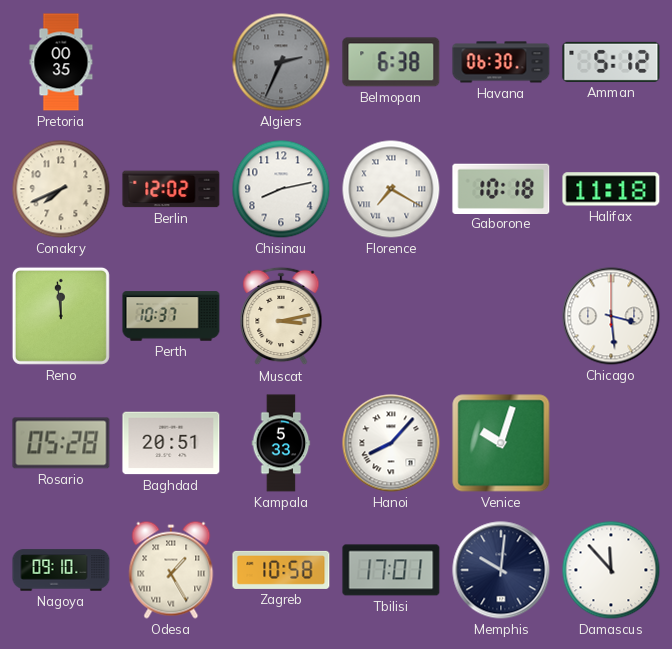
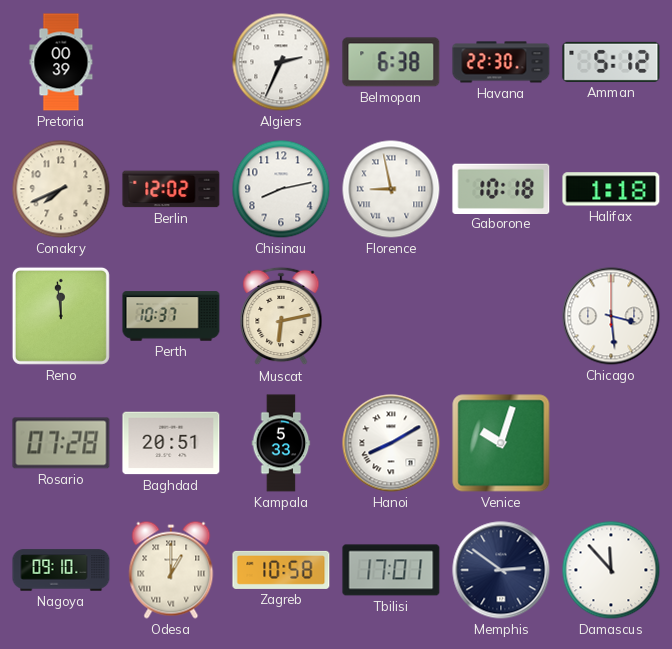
Pretoria: 00:35 -> 00:39
Algiers dial: grey -> white
Havana: 06:30 -> 22:30
Florence: 7:20 -> 8:58
Halifax: 11:18 -> 1:18
Muscat: 3:13 -> 6:13
Rosario: 05:28 -> 07:28
Hanoi: 8:07 -> 8:10
Odesa: 1:25 -> 1:00
Memphis: 10:01 -> 2:51
